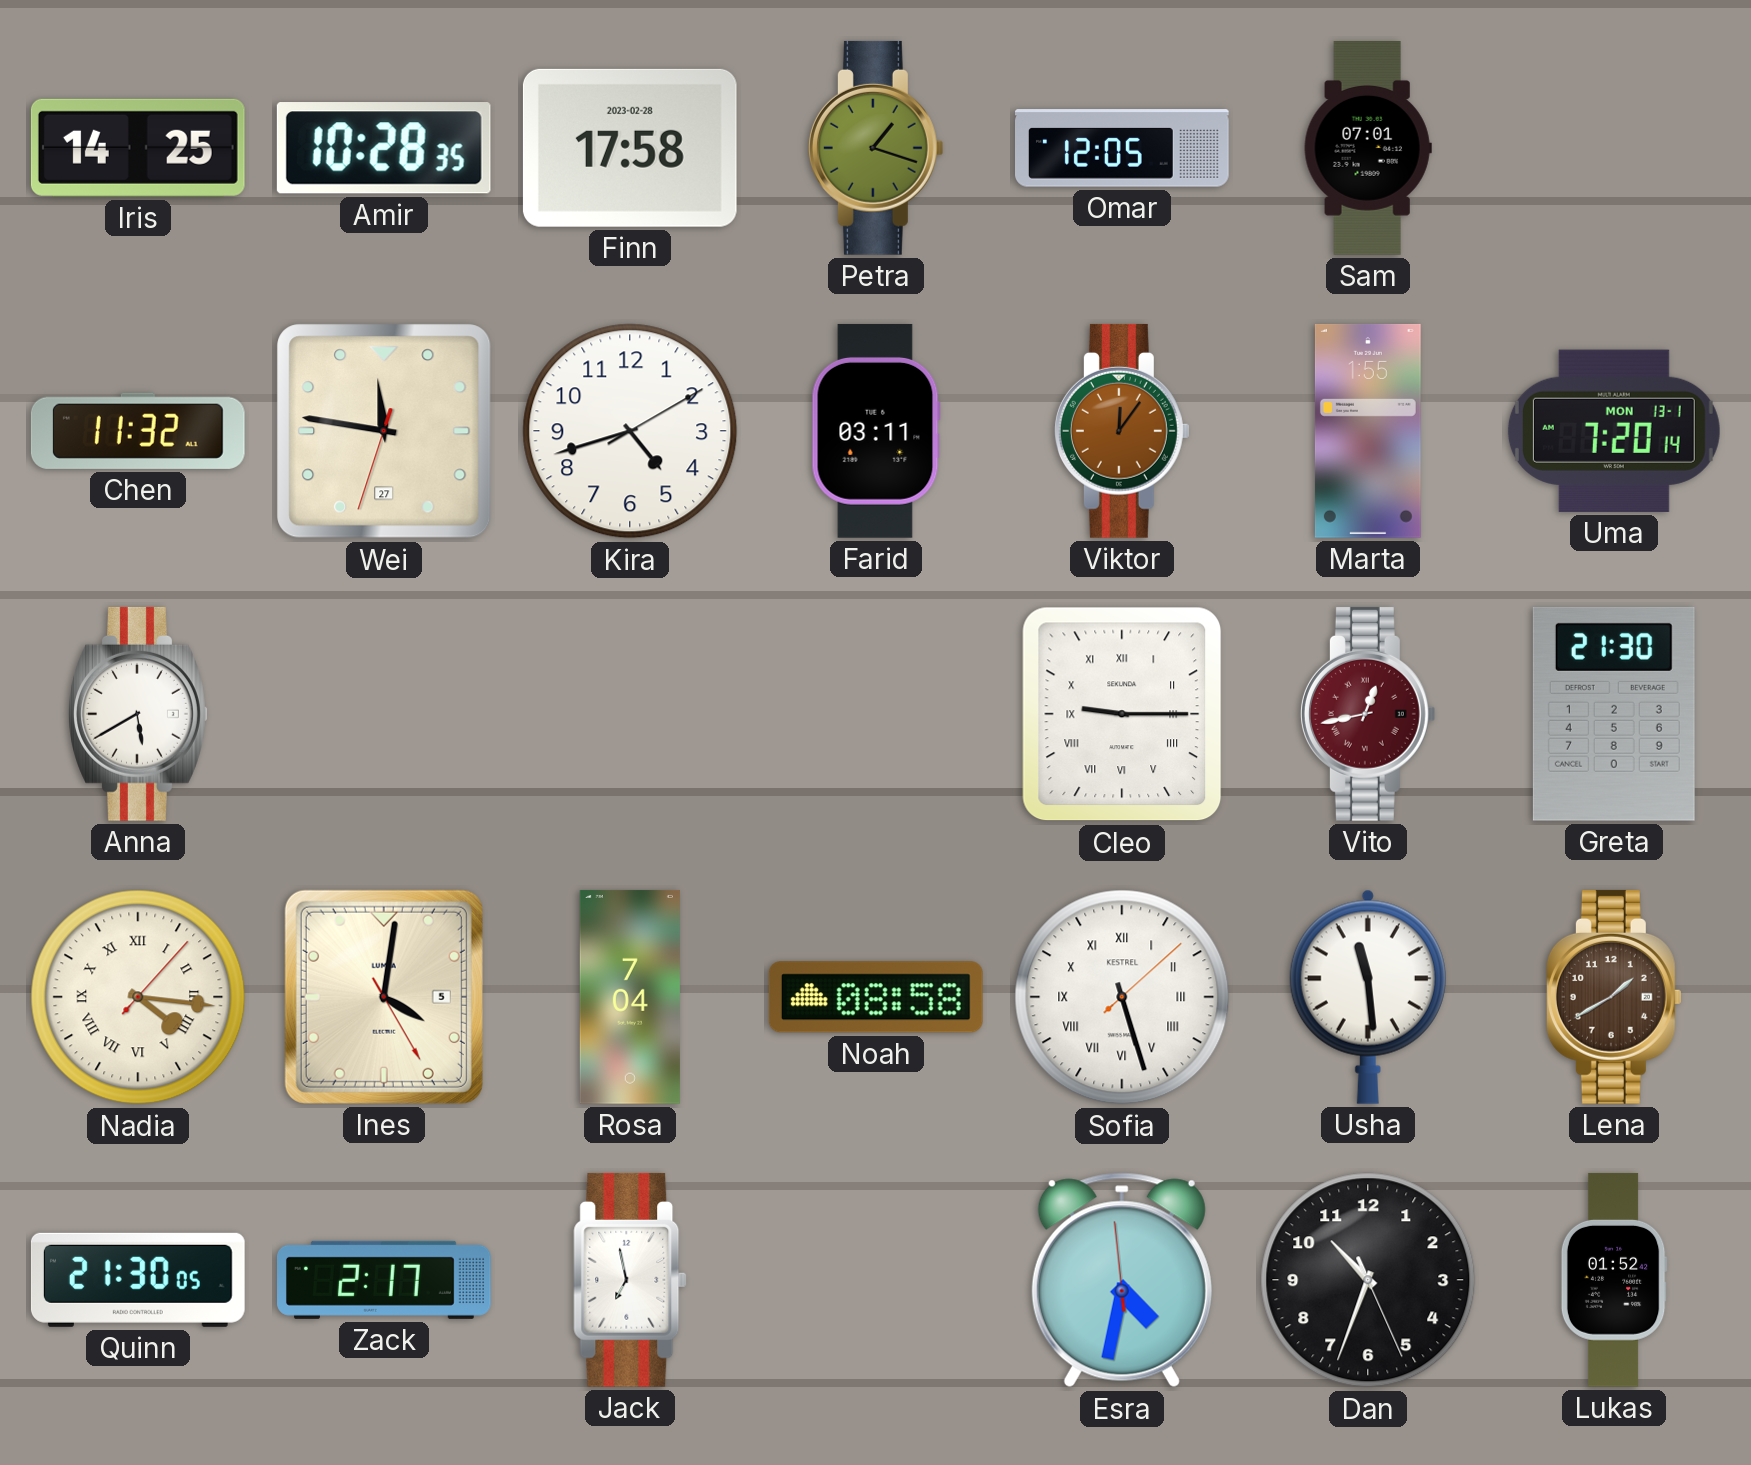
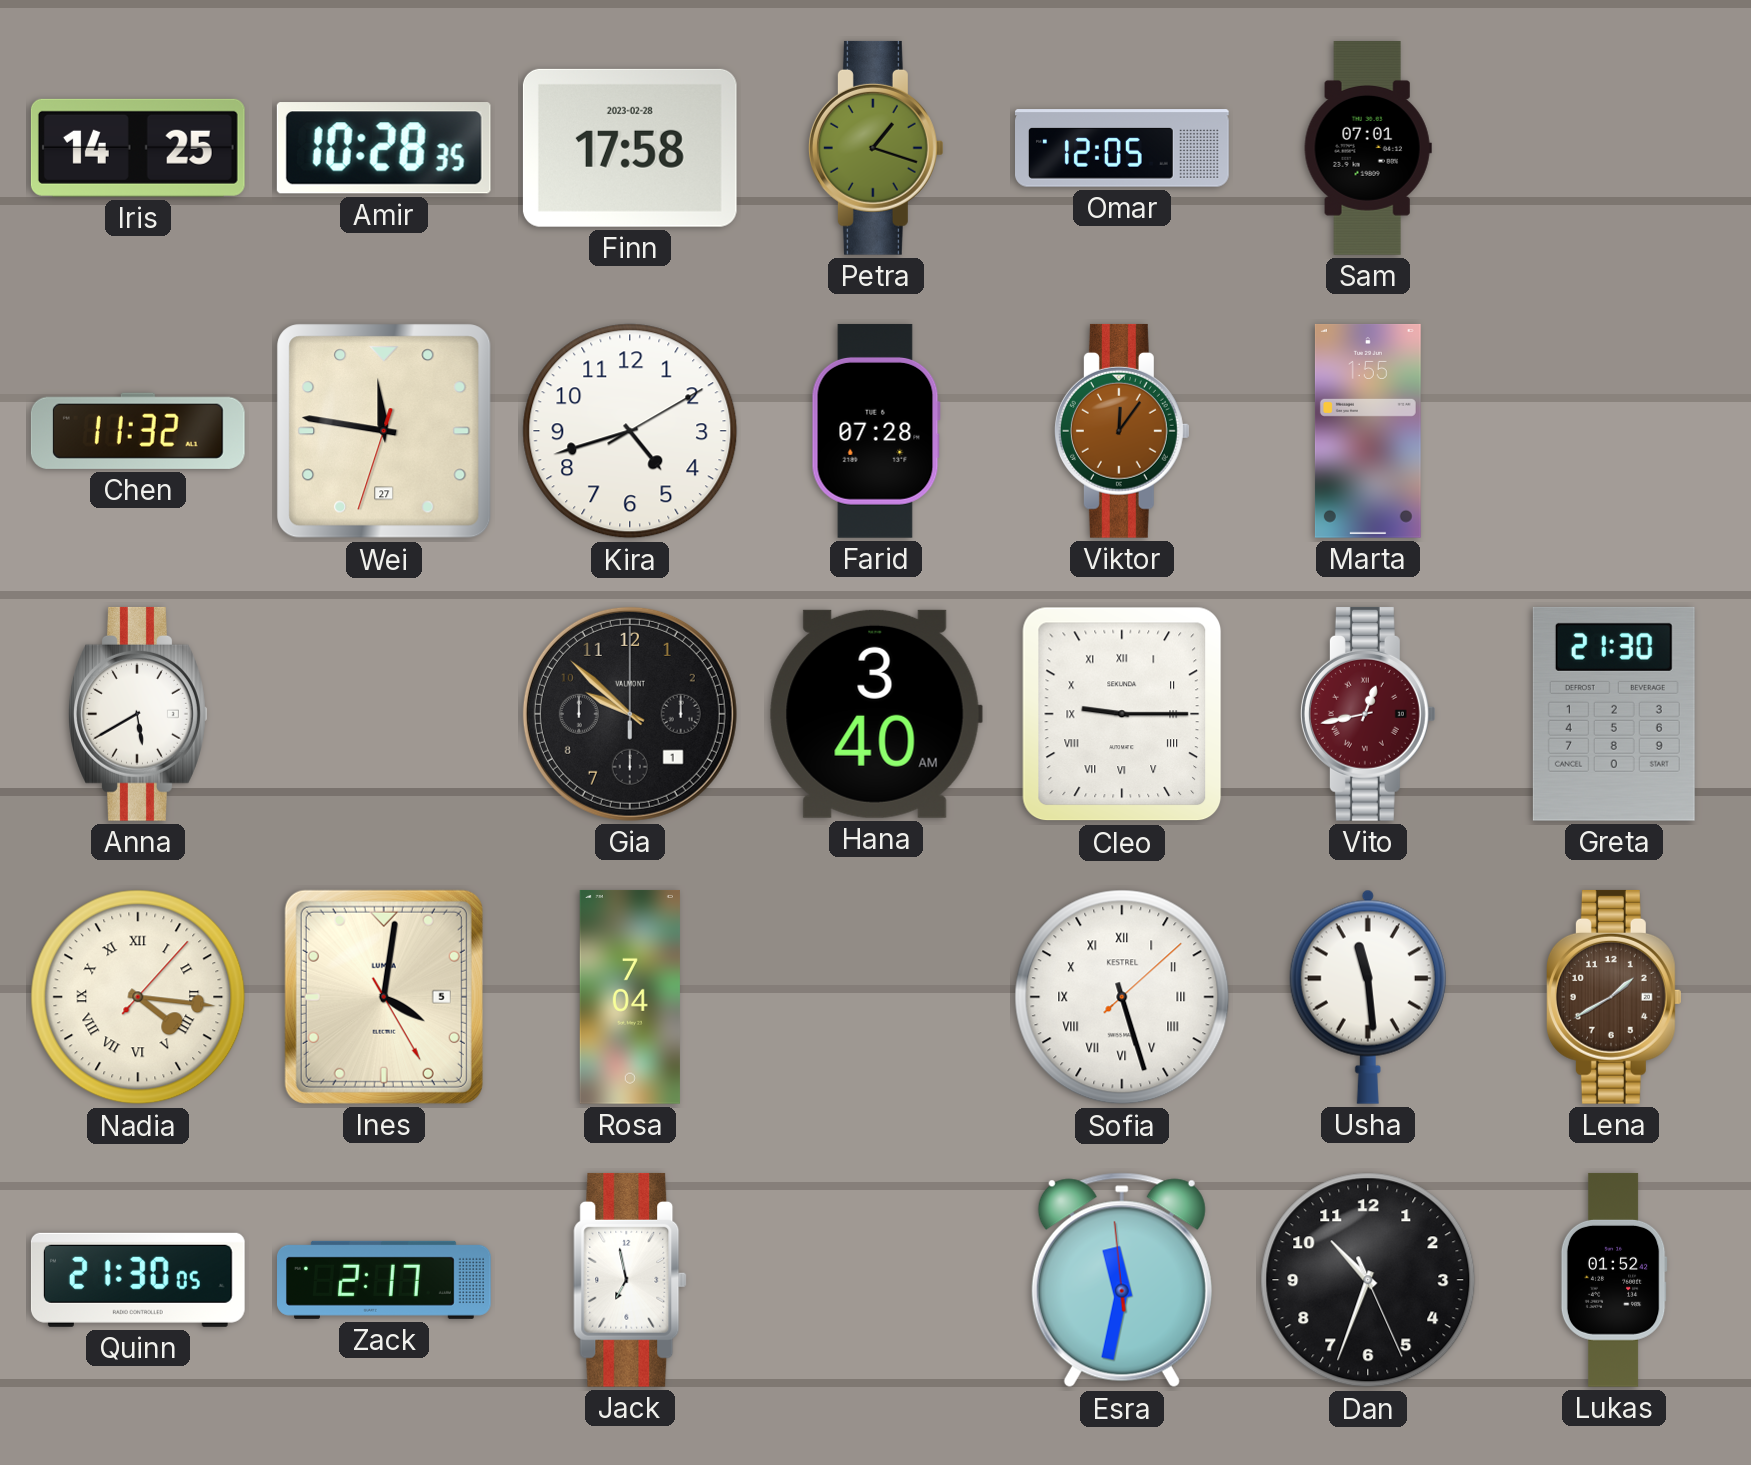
Farid: 03:11 -> 07:28
Uma: 7:20 -> none
Gia: none -> 9:52
Hana: none -> 3:40
Noah: 08:58 -> none
Esra: 4:31 -> 11:31
